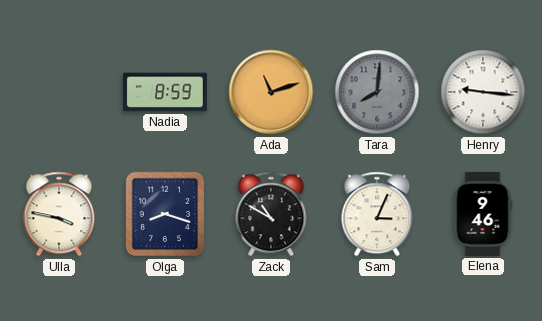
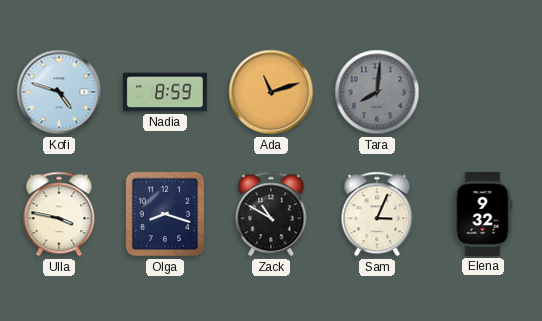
Kofi: none -> 4:48
Henry: 9:16 -> none
Elena: 9:46 -> 9:32
